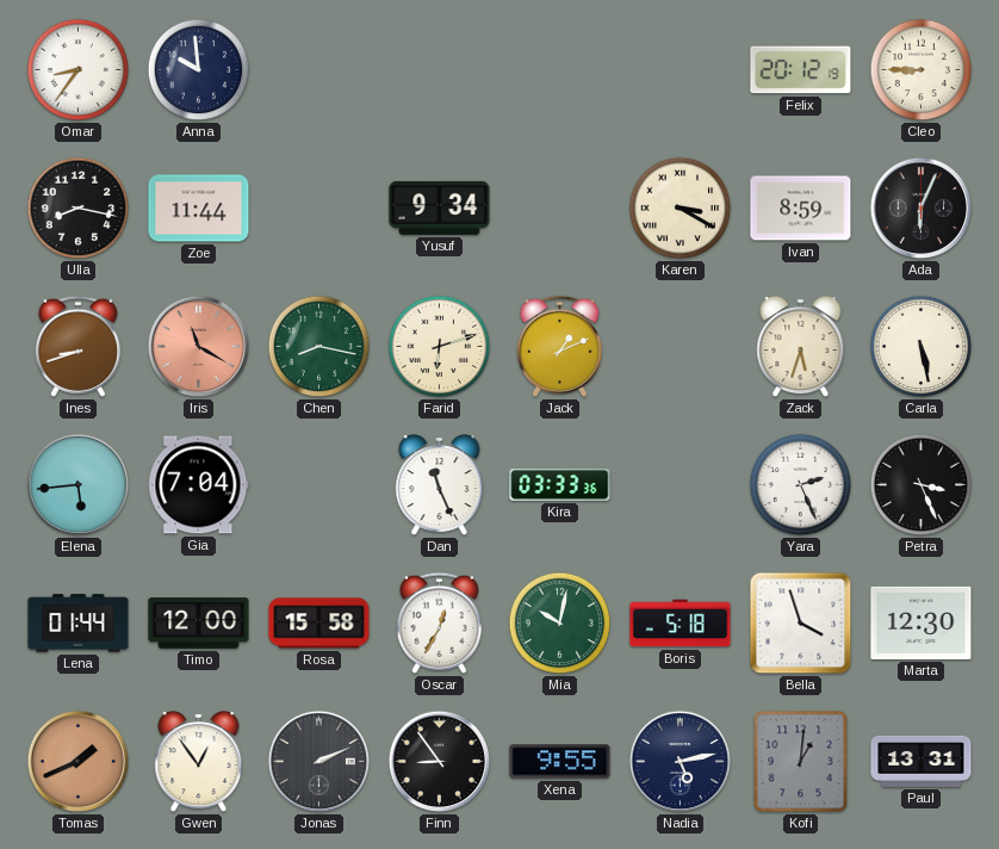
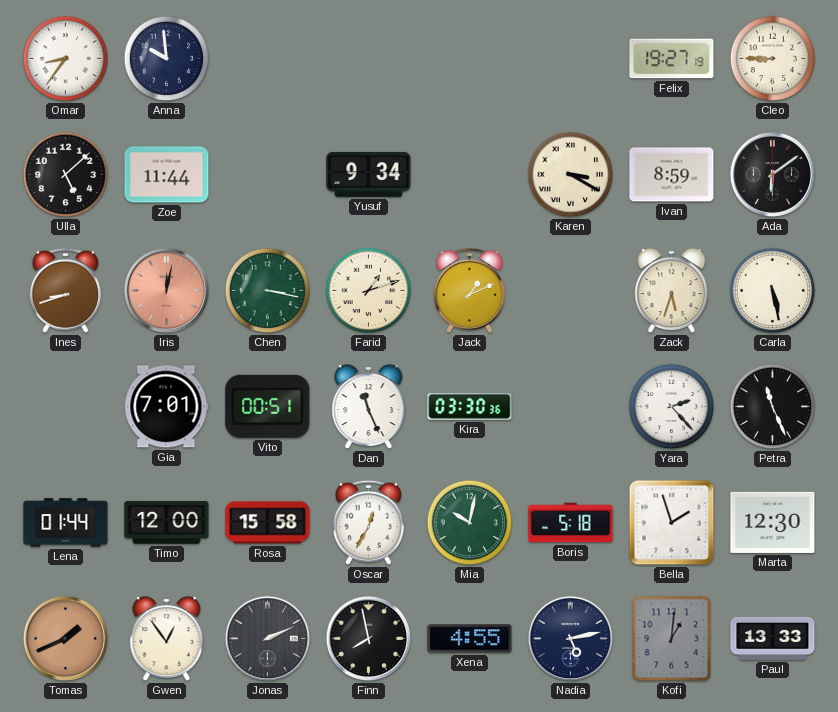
Felix: 20:12 -> 19:27
Ulla: 8:17 -> 5:08
Ada: 6:04 -> 6:09
Iris: 11:20 -> 12:02
Chen: 8:17 -> 3:17
Farid: 6:12 -> 1:12
Elena: 5:44 -> none
Gia: 7:04 -> 7:01
Vito: none -> 00:51
Kira: 03:33 -> 03:30
Yara: 2:26 -> 2:23
Petra: 3:26 -> 11:26
Bella: 3:57 -> 1:57
Finn: 8:54 -> 7:58
Xena: 9:55 -> 4:55
Paul: 13:31 -> 13:33
